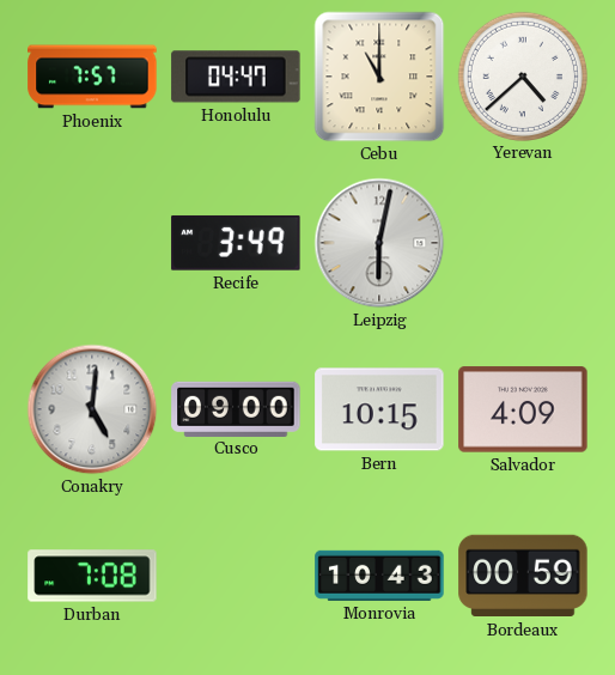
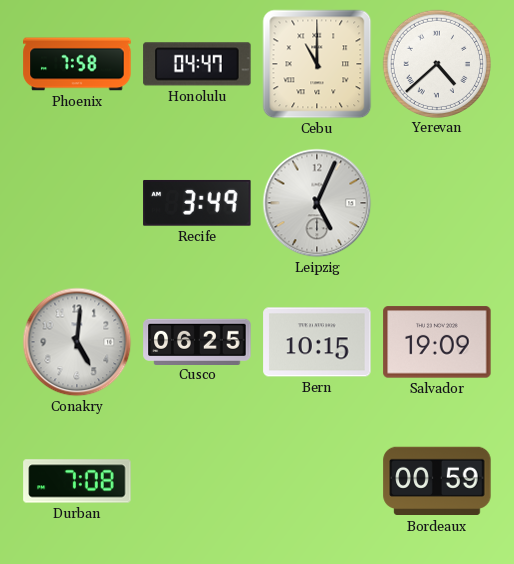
Phoenix: 7:57 -> 7:58
Leipzig: 6:02 -> 5:04
Cusco: 09:00 -> 06:25
Salvador: 4:09 -> 19:09
Monrovia: 10:43 -> none
